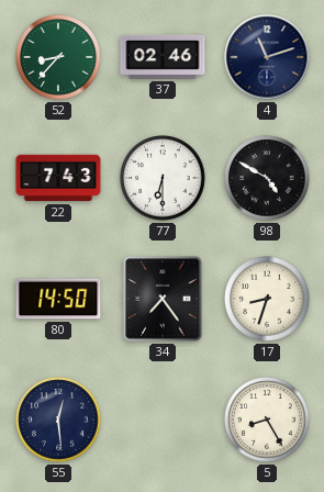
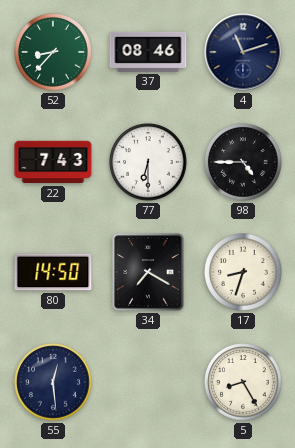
37: 02:46 -> 08:46
98: 4:50 -> 4:45
34: 7:24 -> 7:20
